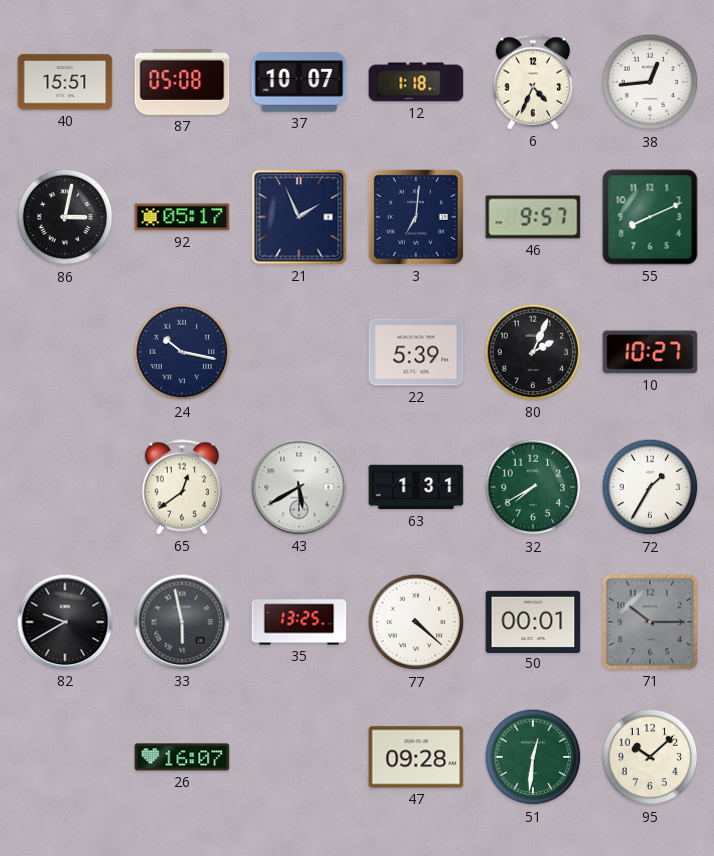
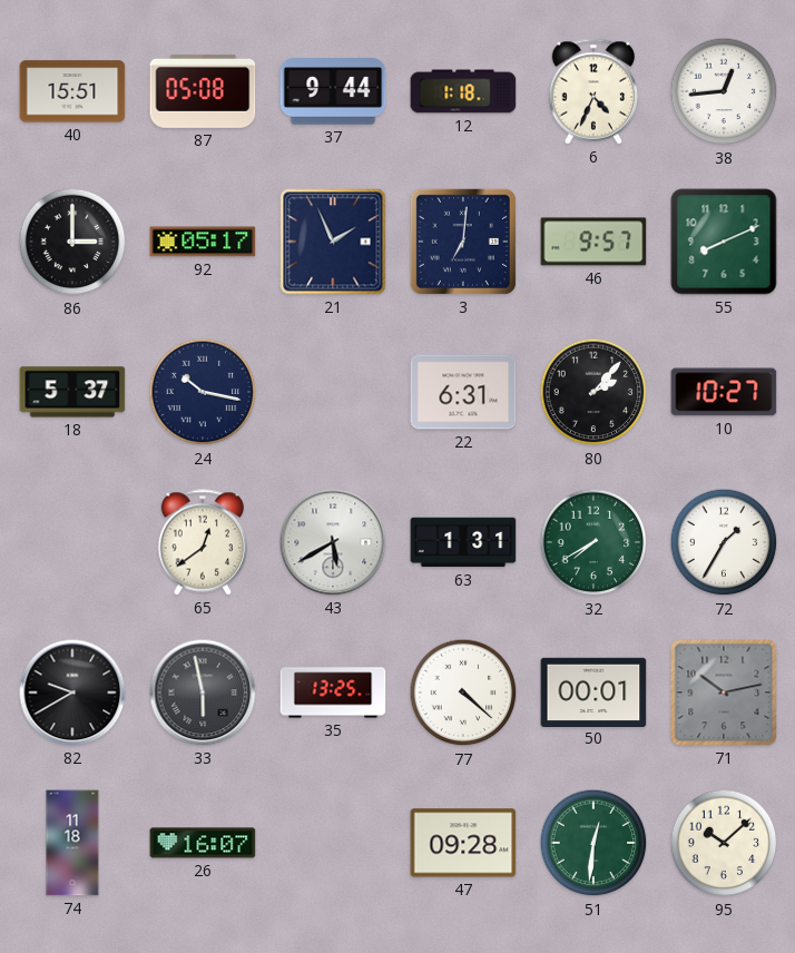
37: 10:07 -> 9:44
86: 3:02 -> 3:00
18: none -> 5:37
22: 5:39 -> 6:31
80: 2:04 -> 2:07
71: 10:15 -> 10:13
74: none -> 11:18
